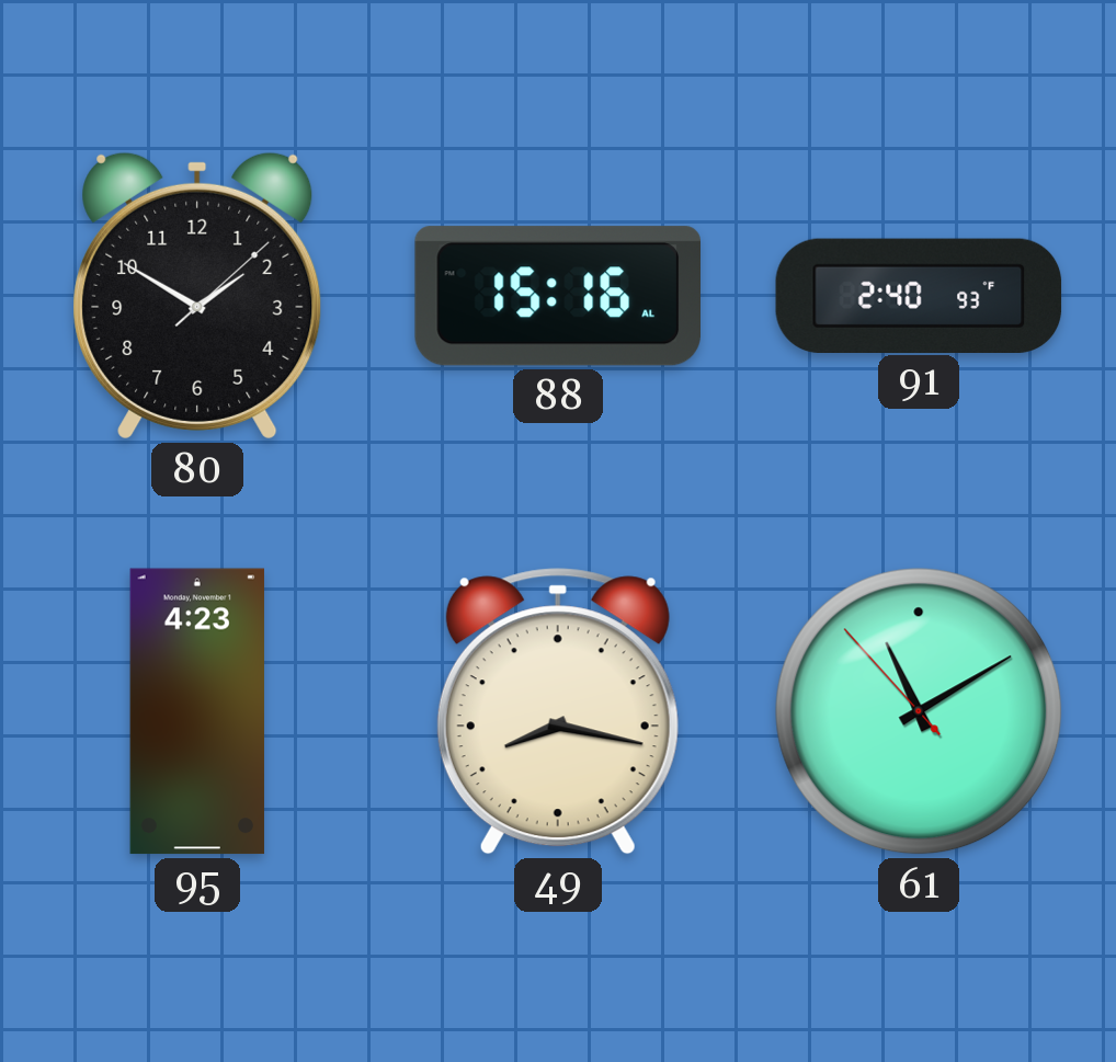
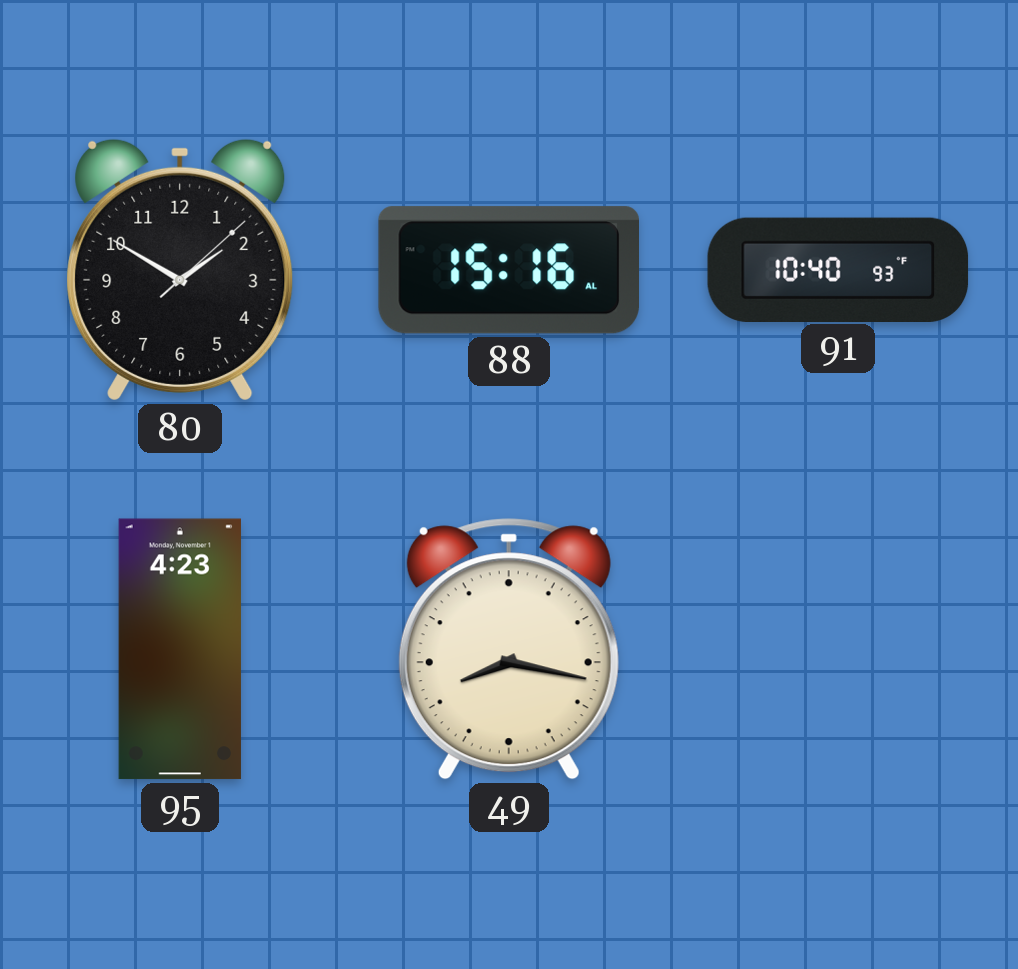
91: 2:40 -> 10:40
61: 11:09 -> none
